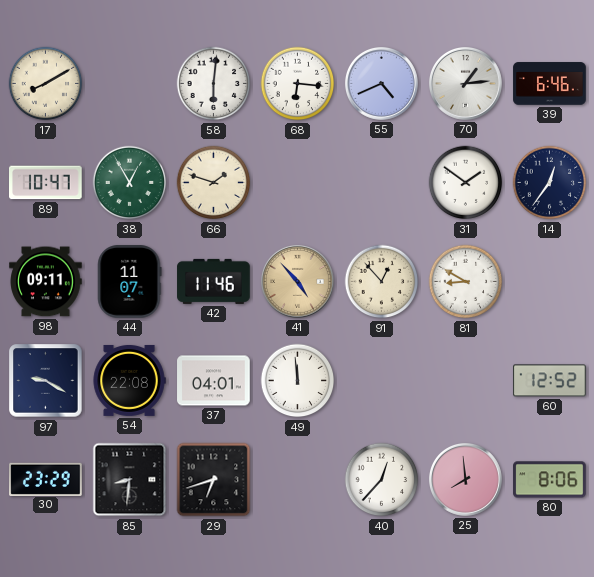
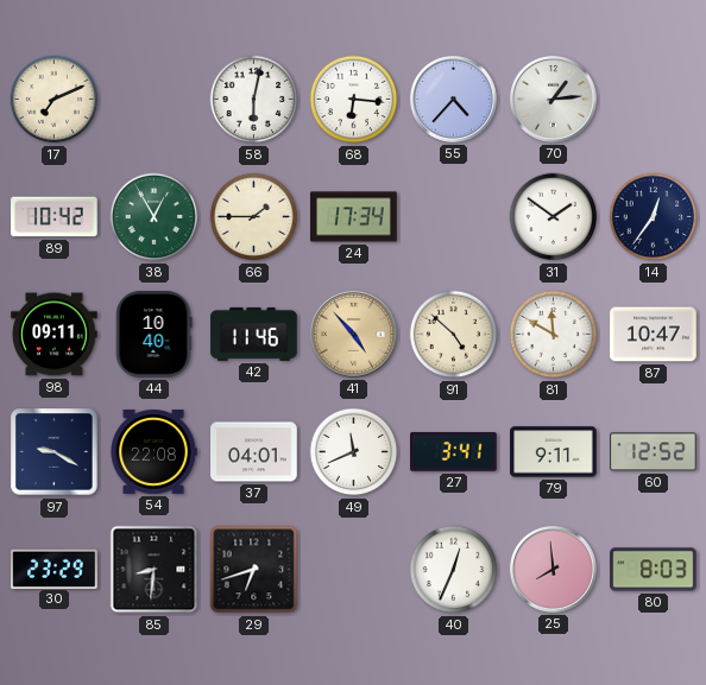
17: 8:10 -> 7:11
58: 6:01 -> 6:02
55: 4:41 -> 4:37
39: 6:46 -> none
89: 10:47 -> 10:42
66: 1:48 -> 1:45
24: none -> 17:34
44: 11:07 -> 10:40
91: 12:53 -> 4:52
81: 8:50 -> 11:50
87: none -> 10:47
49: 11:59 -> 11:41
27: none -> 3:41
79: none -> 9:11
40: 12:37 -> 12:34
80: 8:06 -> 8:03
